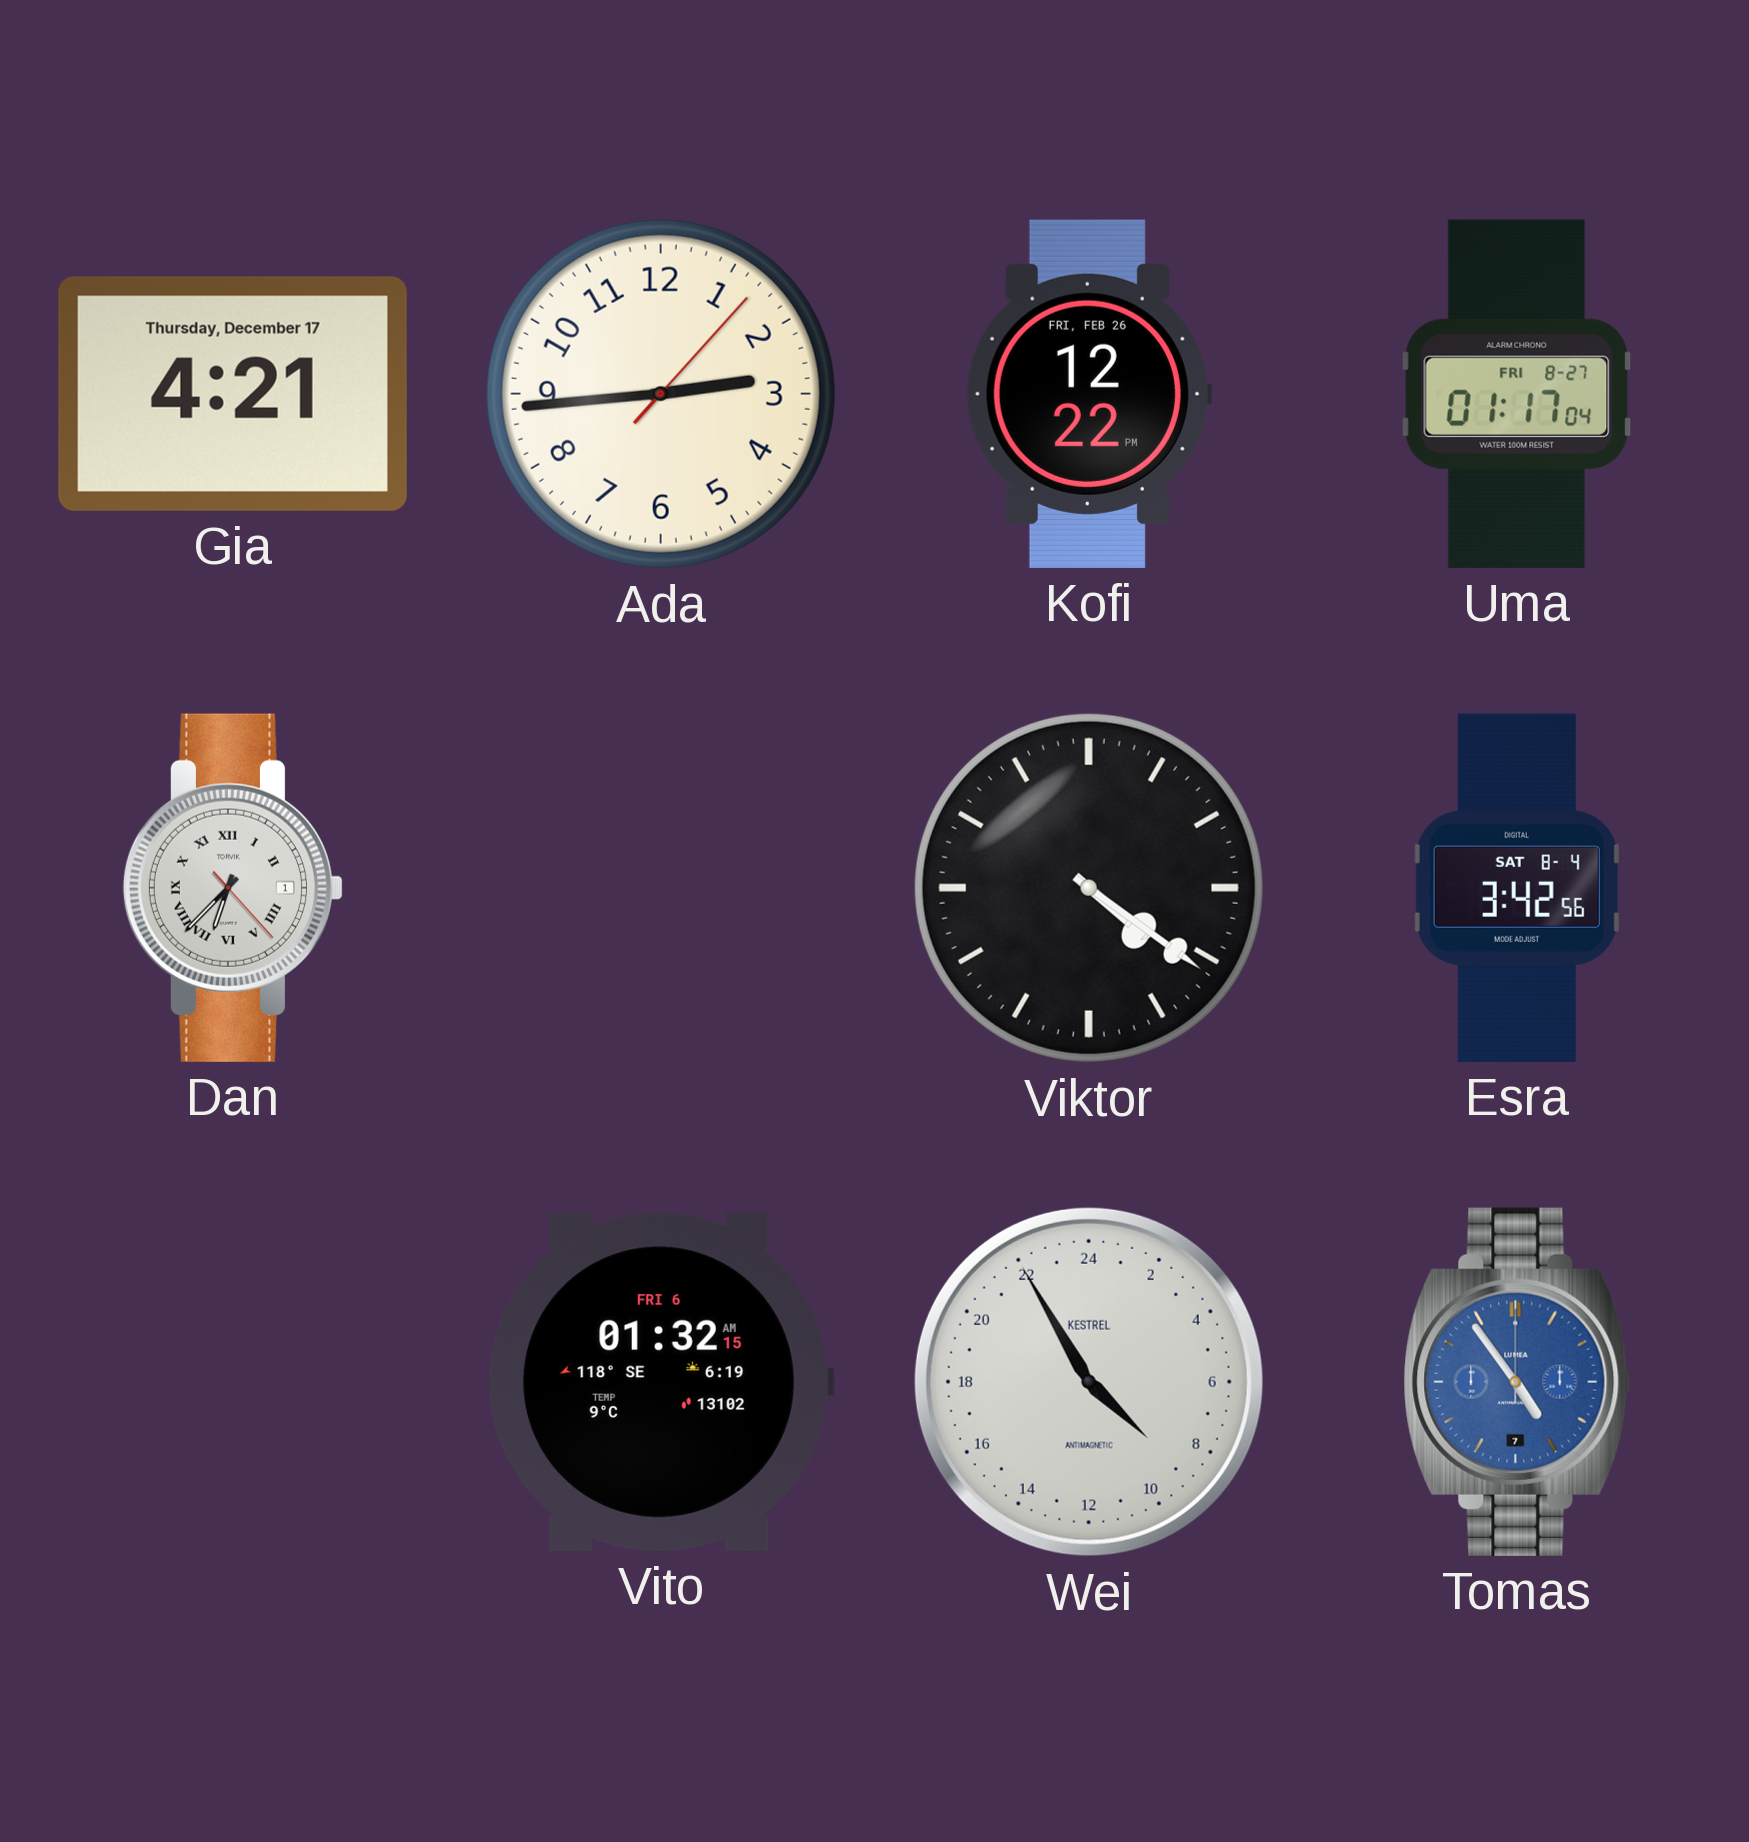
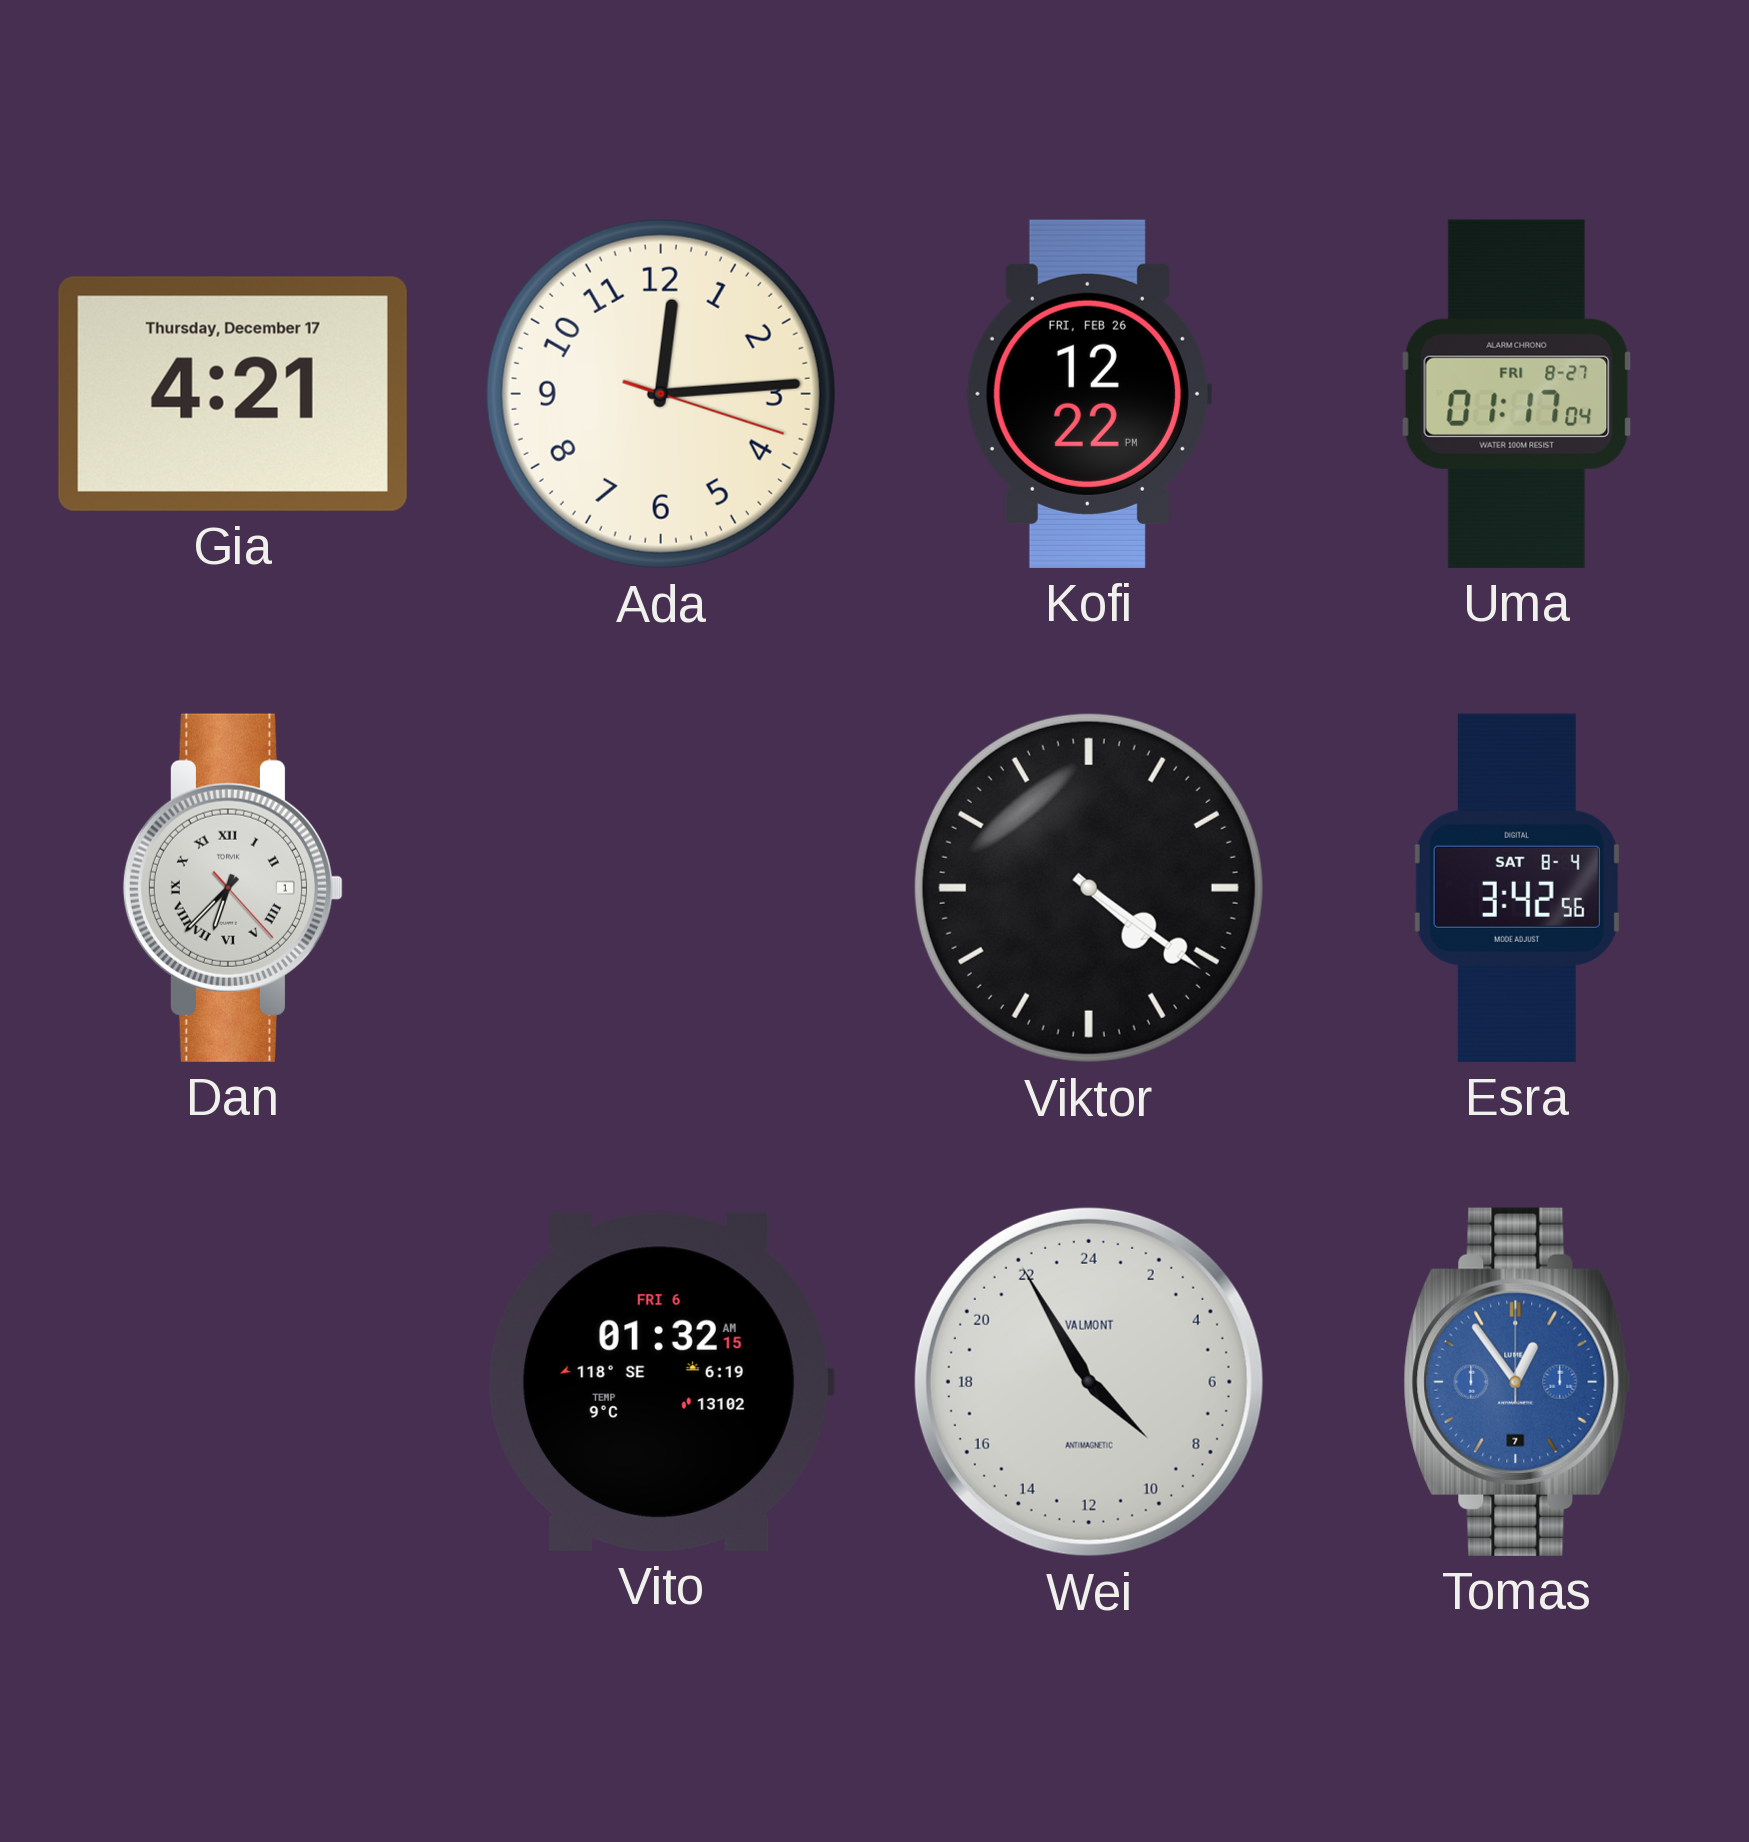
Ada: 2:44 -> 12:14
Wei brand: KESTREL -> VALMONT
Tomas: 4:54 -> 12:54
